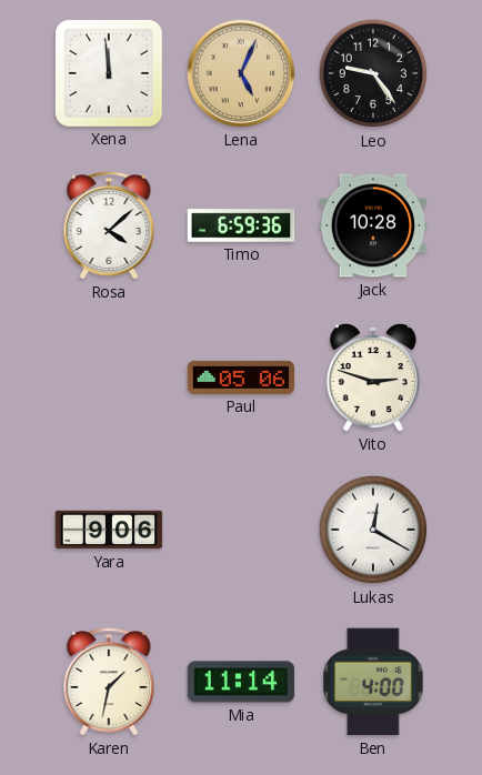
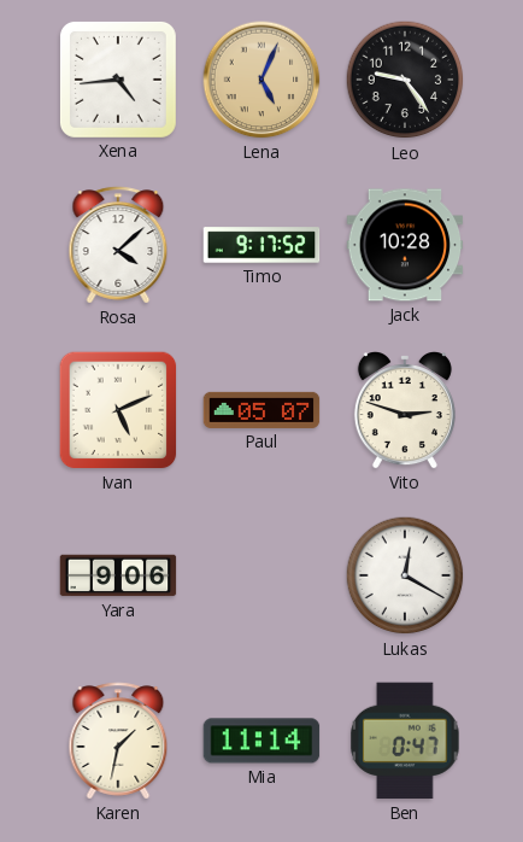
Xena: 11:59 -> 4:44
Timo: 6:59 -> 9:17
Ivan: none -> 5:11
Paul: 05:06 -> 05:07
Ben: 4:00 -> 0:47
